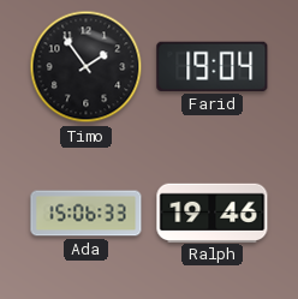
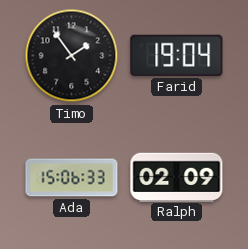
Ralph: 19:46 -> 02:09
